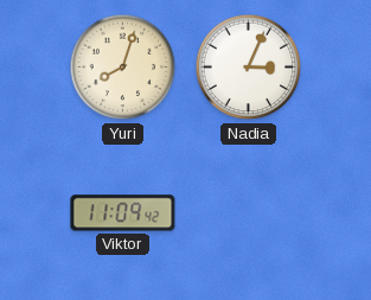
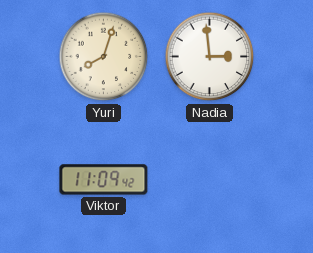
Nadia: 3:04 -> 2:59
